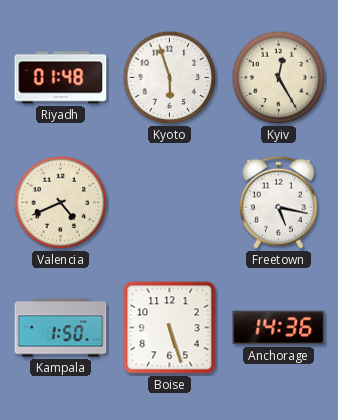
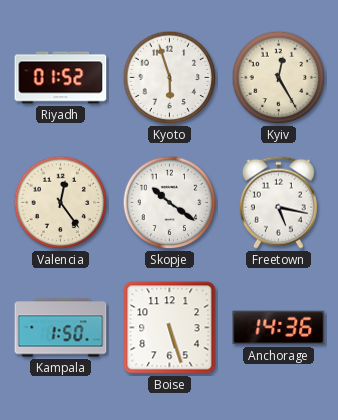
Riyadh: 01:48 -> 01:52
Valencia: 4:41 -> 12:24
Skopje: none -> 10:21
